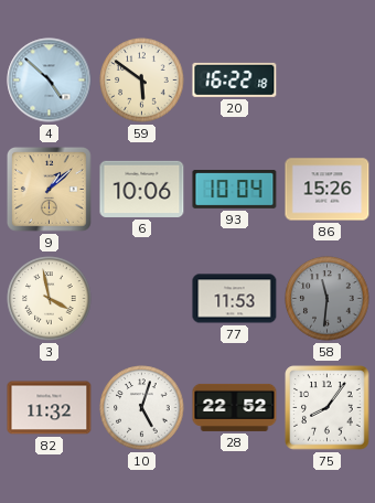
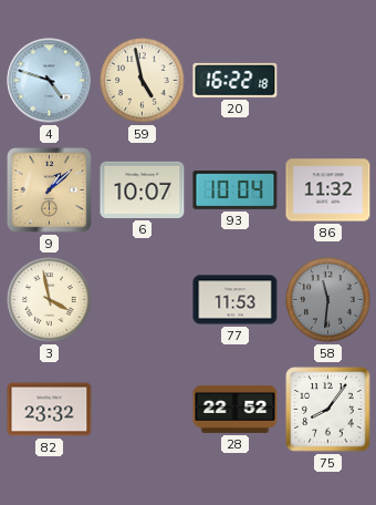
4: 4:52 -> 4:48
59: 5:51 -> 4:58
6: 10:06 -> 10:07
86: 15:26 -> 11:32
82: 11:32 -> 23:32
10: 5:03 -> none
